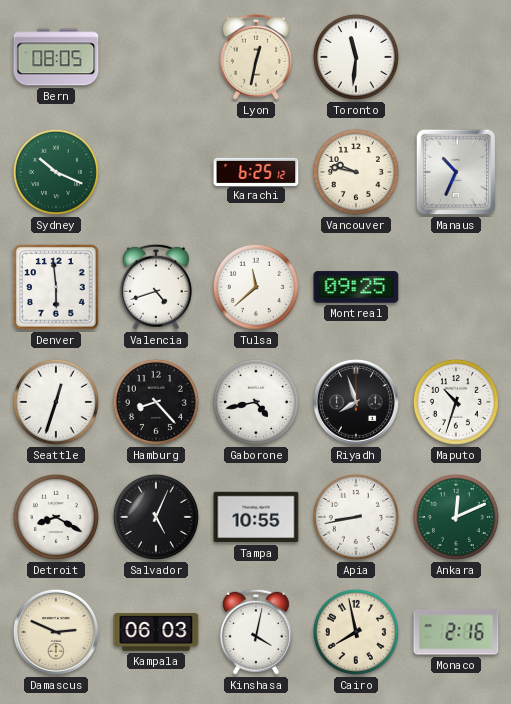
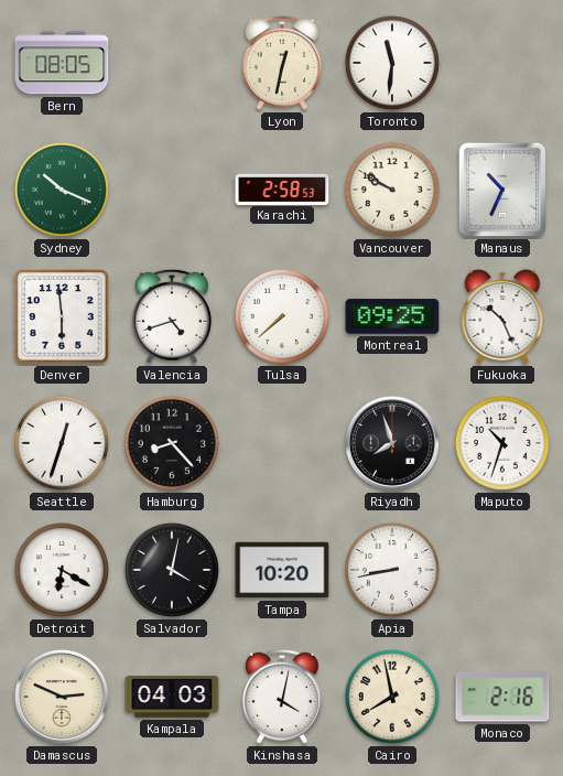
Karachi: 6:25 -> 2:58
Vancouver: 9:47 -> 9:50
Tulsa: 11:38 -> 7:38
Fukuoka: none -> 10:26
Gaborone: 4:43 -> none
Detroit: 8:20 -> 6:20
Salvador: 5:04 -> 4:02
Tampa: 10:55 -> 10:20
Ankara: 12:11 -> none
Kampala: 06:03 -> 04:03
